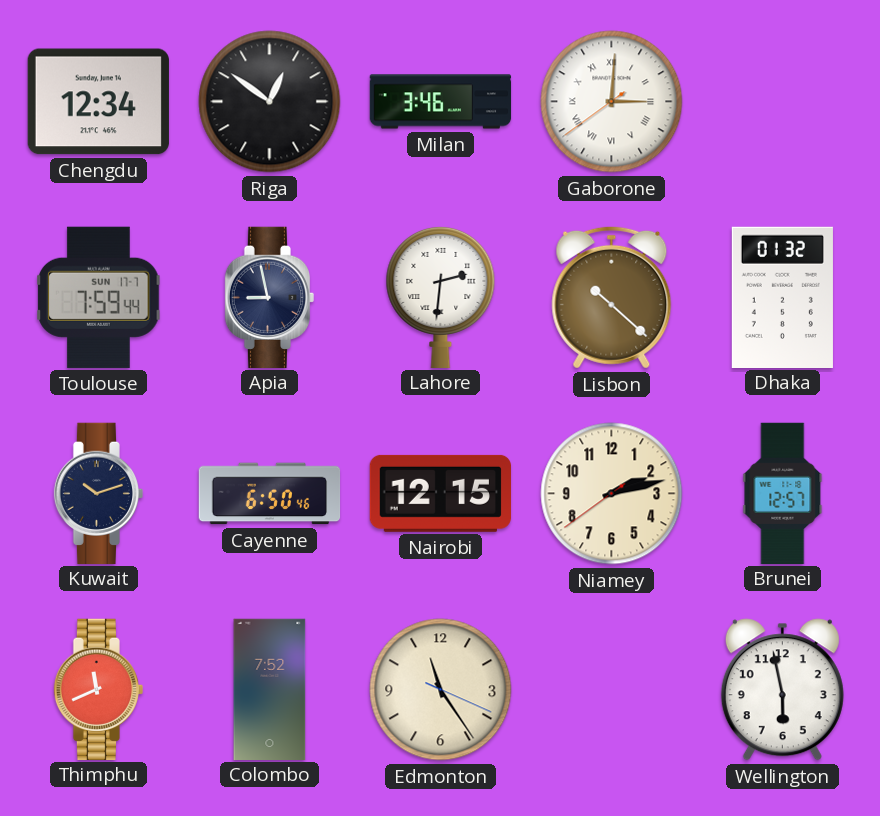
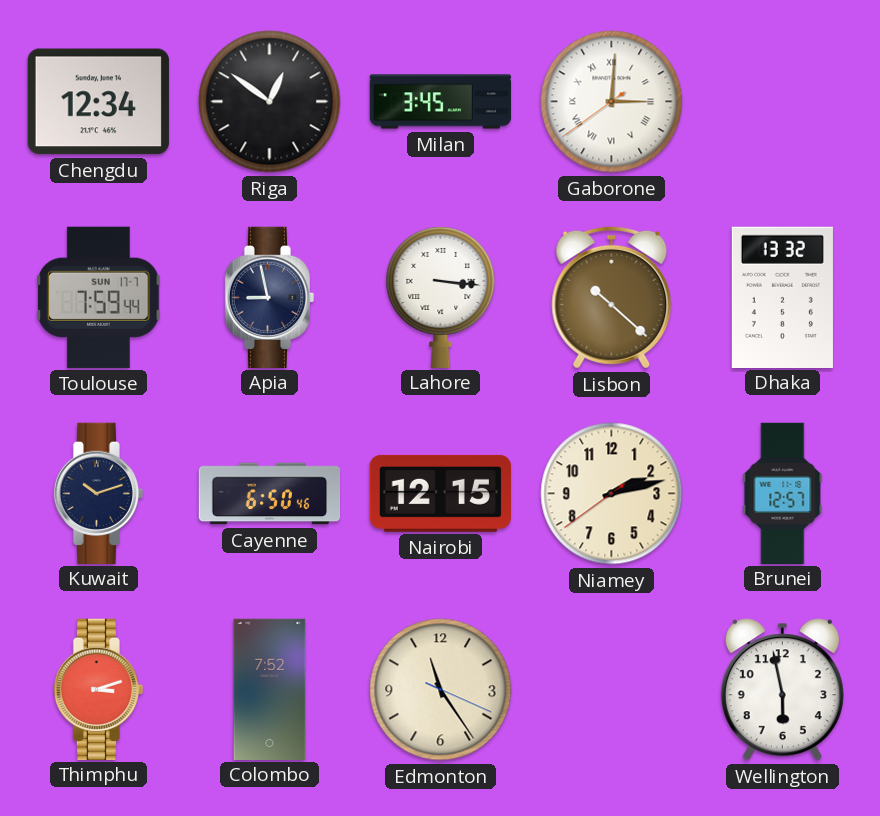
Milan: 3:46 -> 3:45
Lahore: 2:31 -> 3:16
Dhaka: 01:32 -> 13:32
Thimphu: 11:41 -> 3:12
